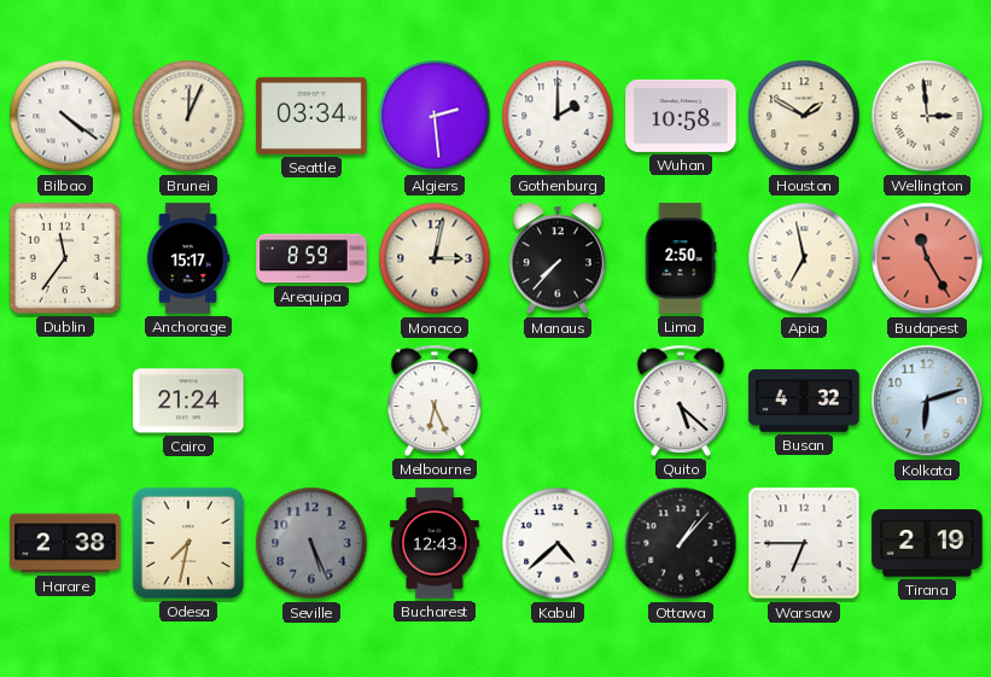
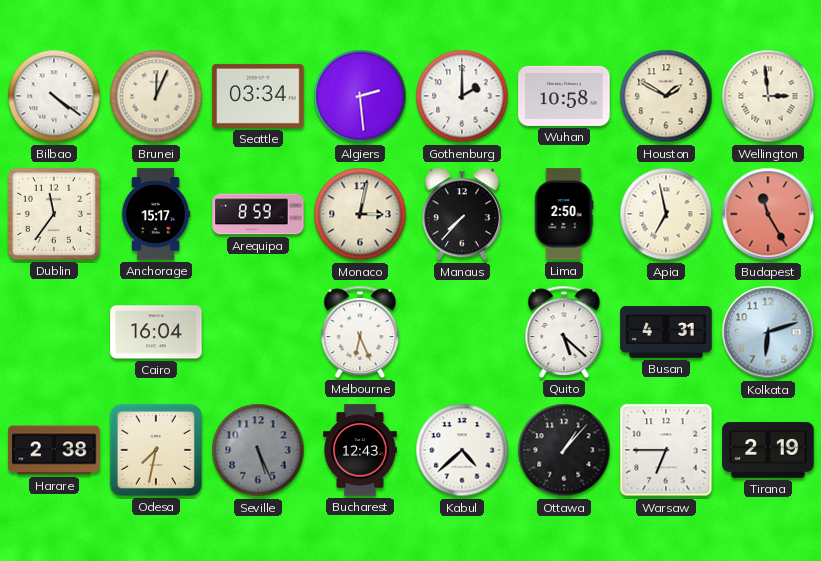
Cairo: 21:24 -> 16:04
Busan: 4:32 -> 4:31
